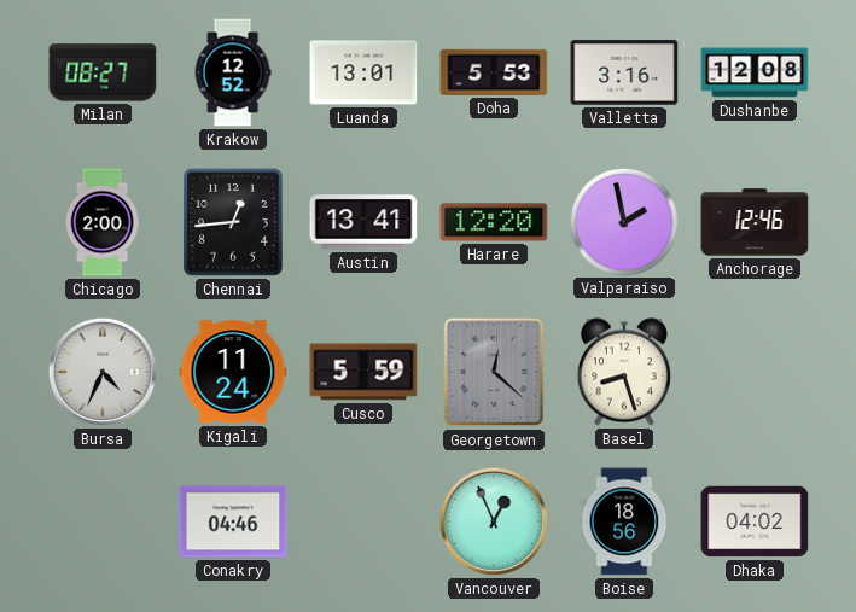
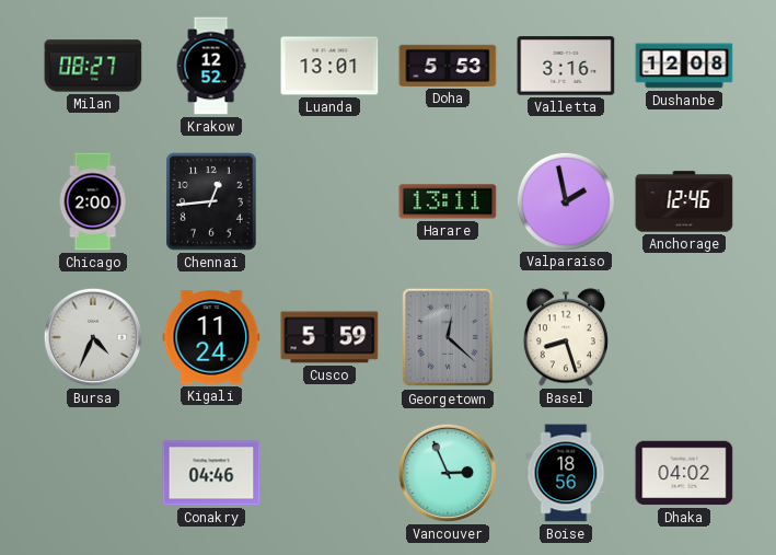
Austin: 13:41 -> none
Harare: 12:20 -> 13:11
Vancouver: 12:56 -> 2:56
